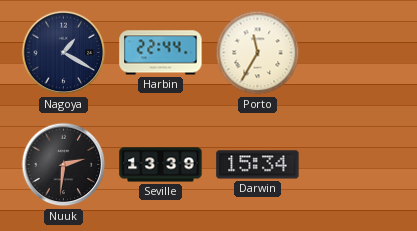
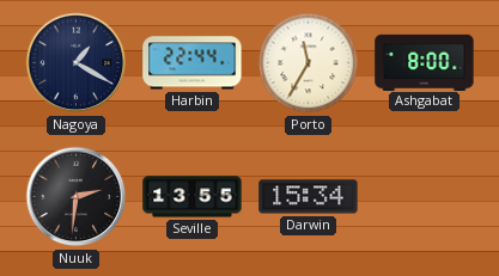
Ashgabat: none -> 8:00
Seville: 13:39 -> 13:55
